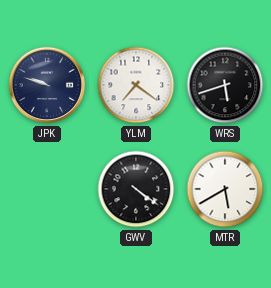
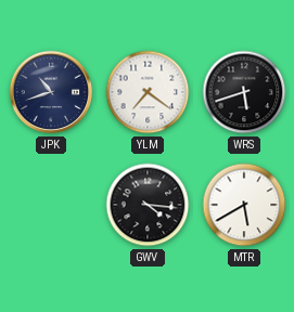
JPK: 9:48 -> 10:42
GWV: 4:21 -> 4:16
